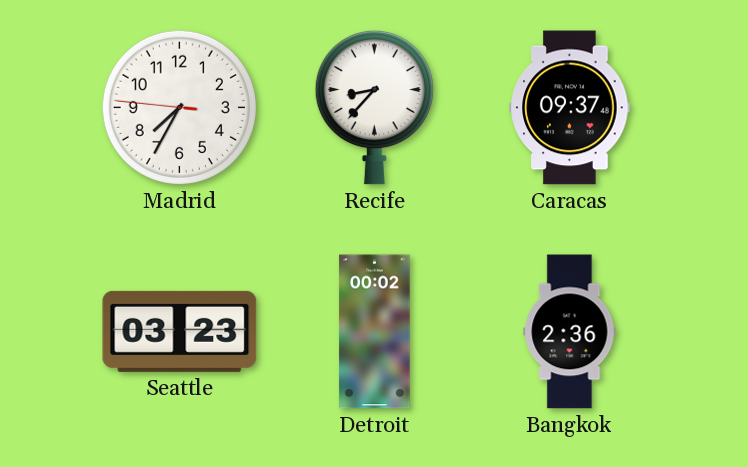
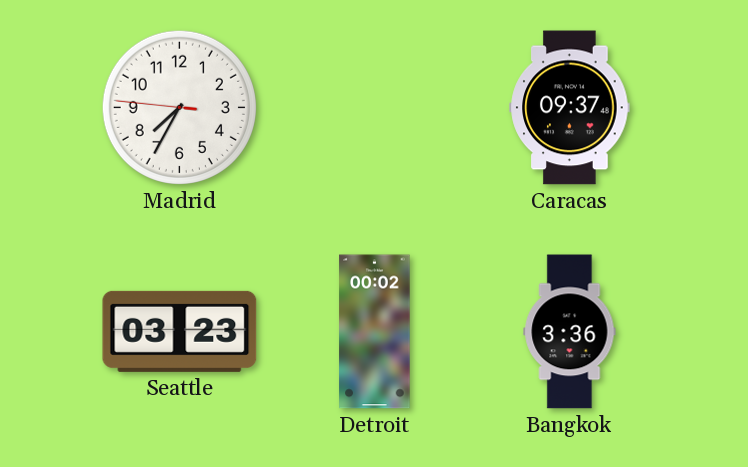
Recife: 8:37 -> none
Bangkok: 2:36 -> 3:36
